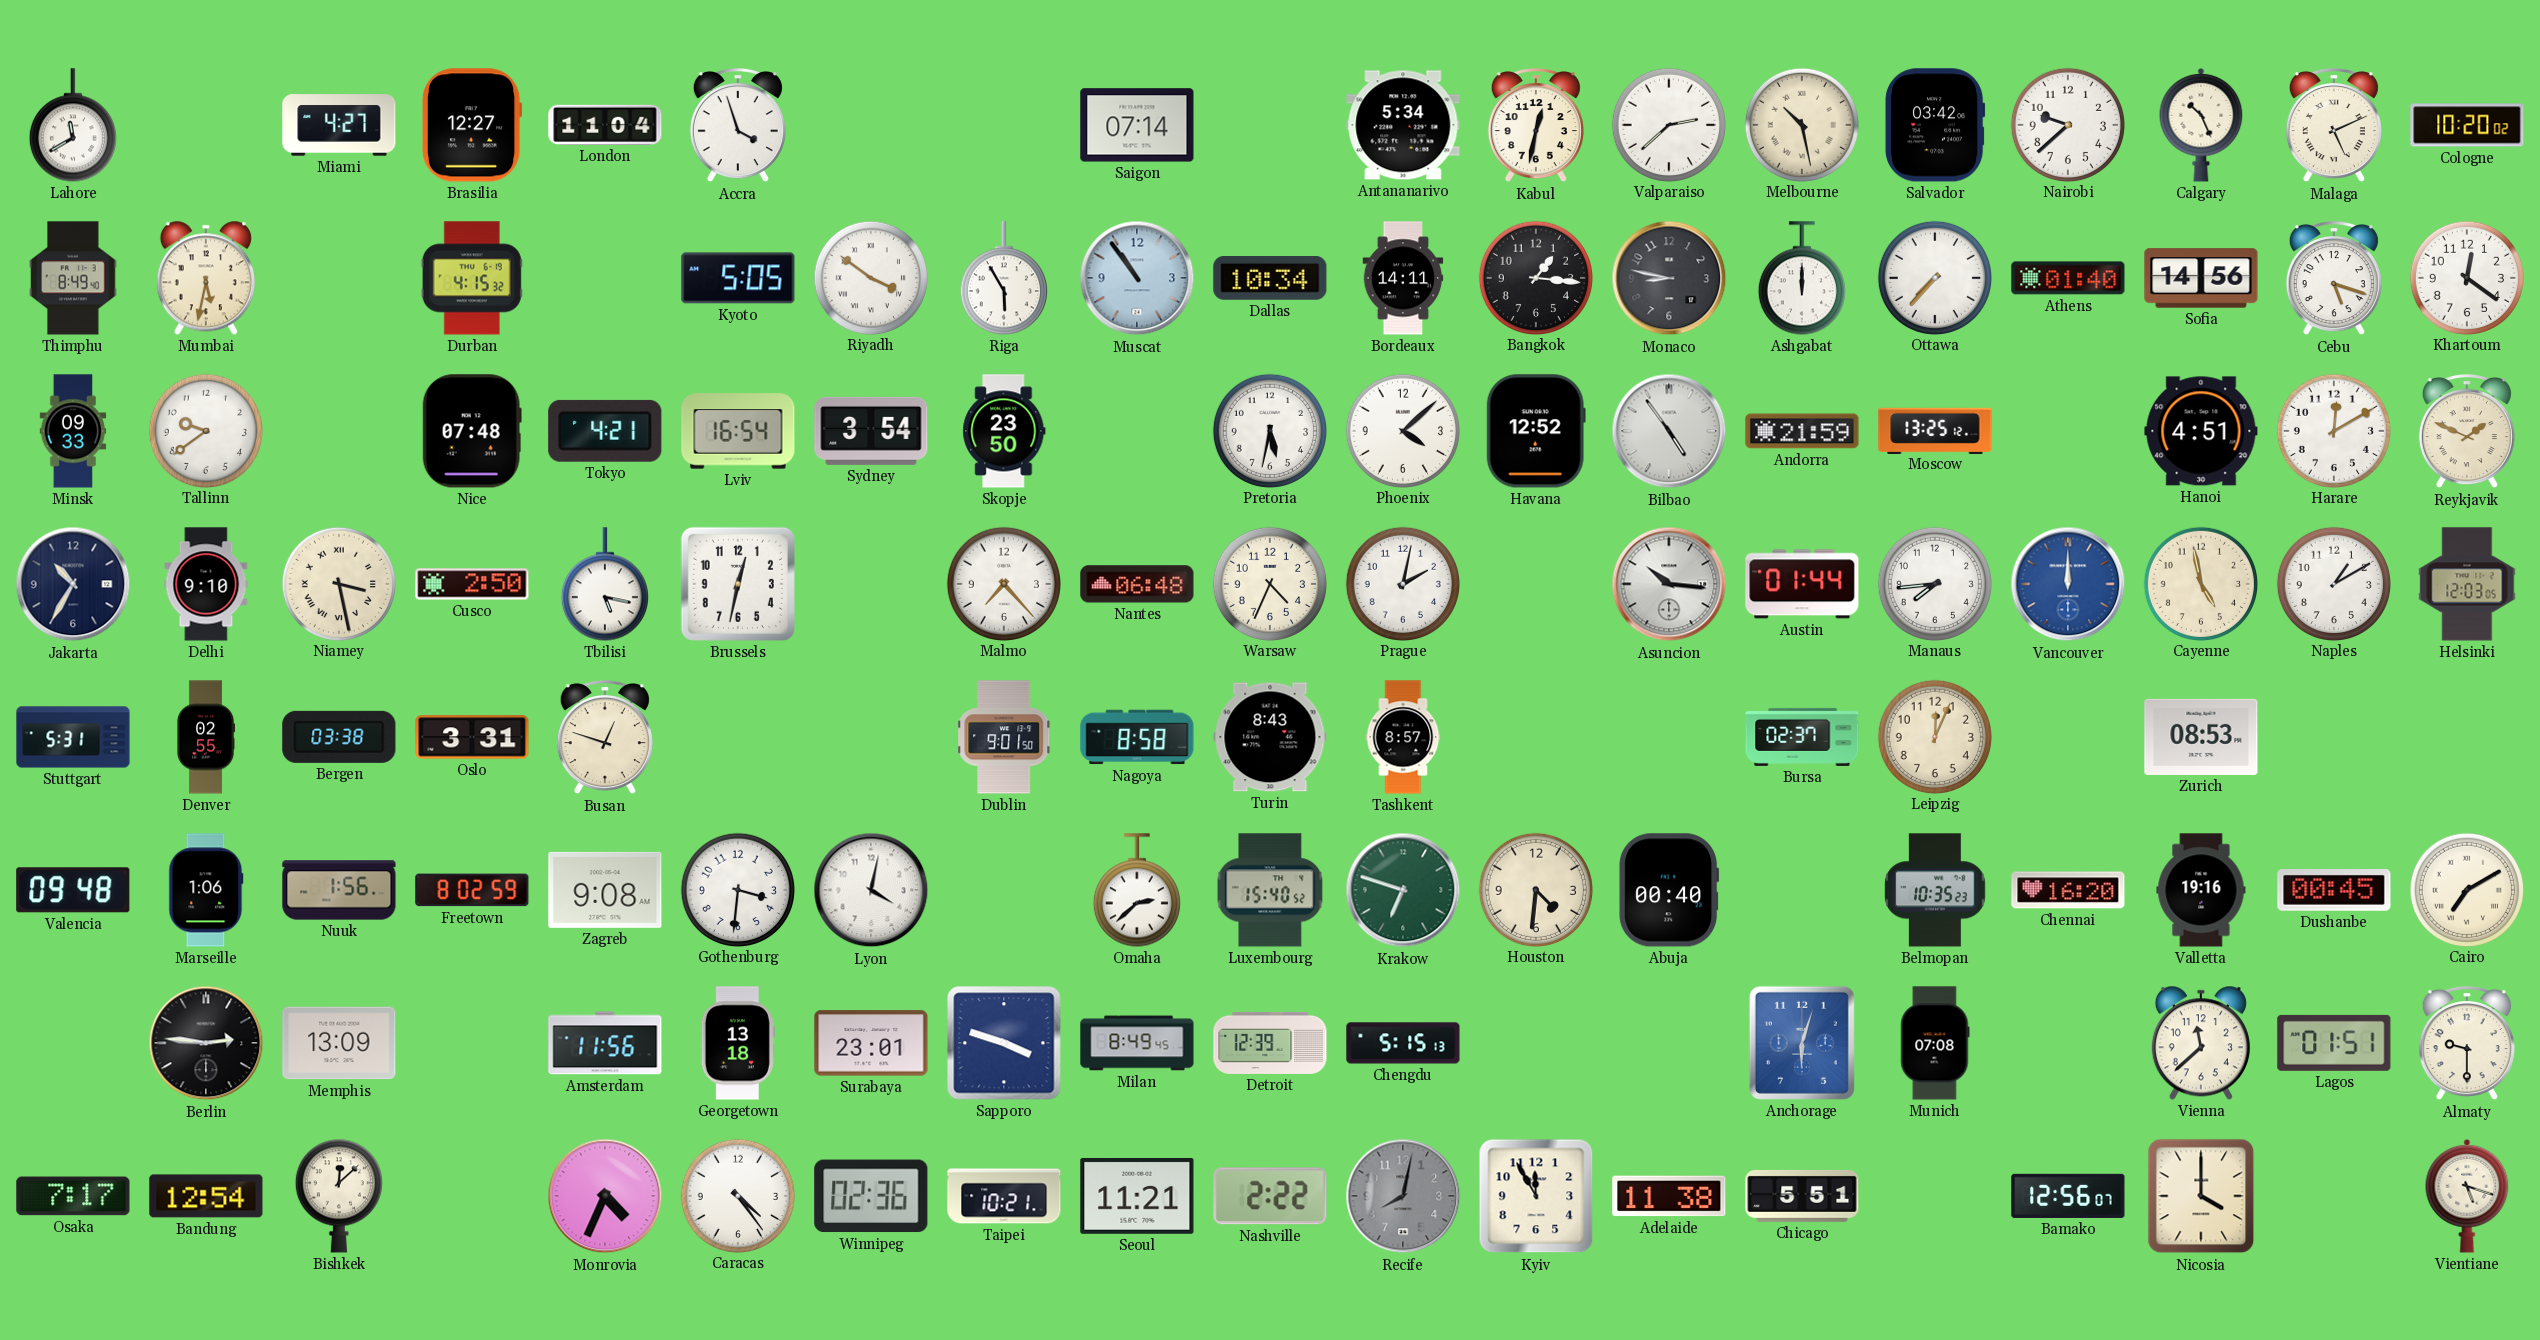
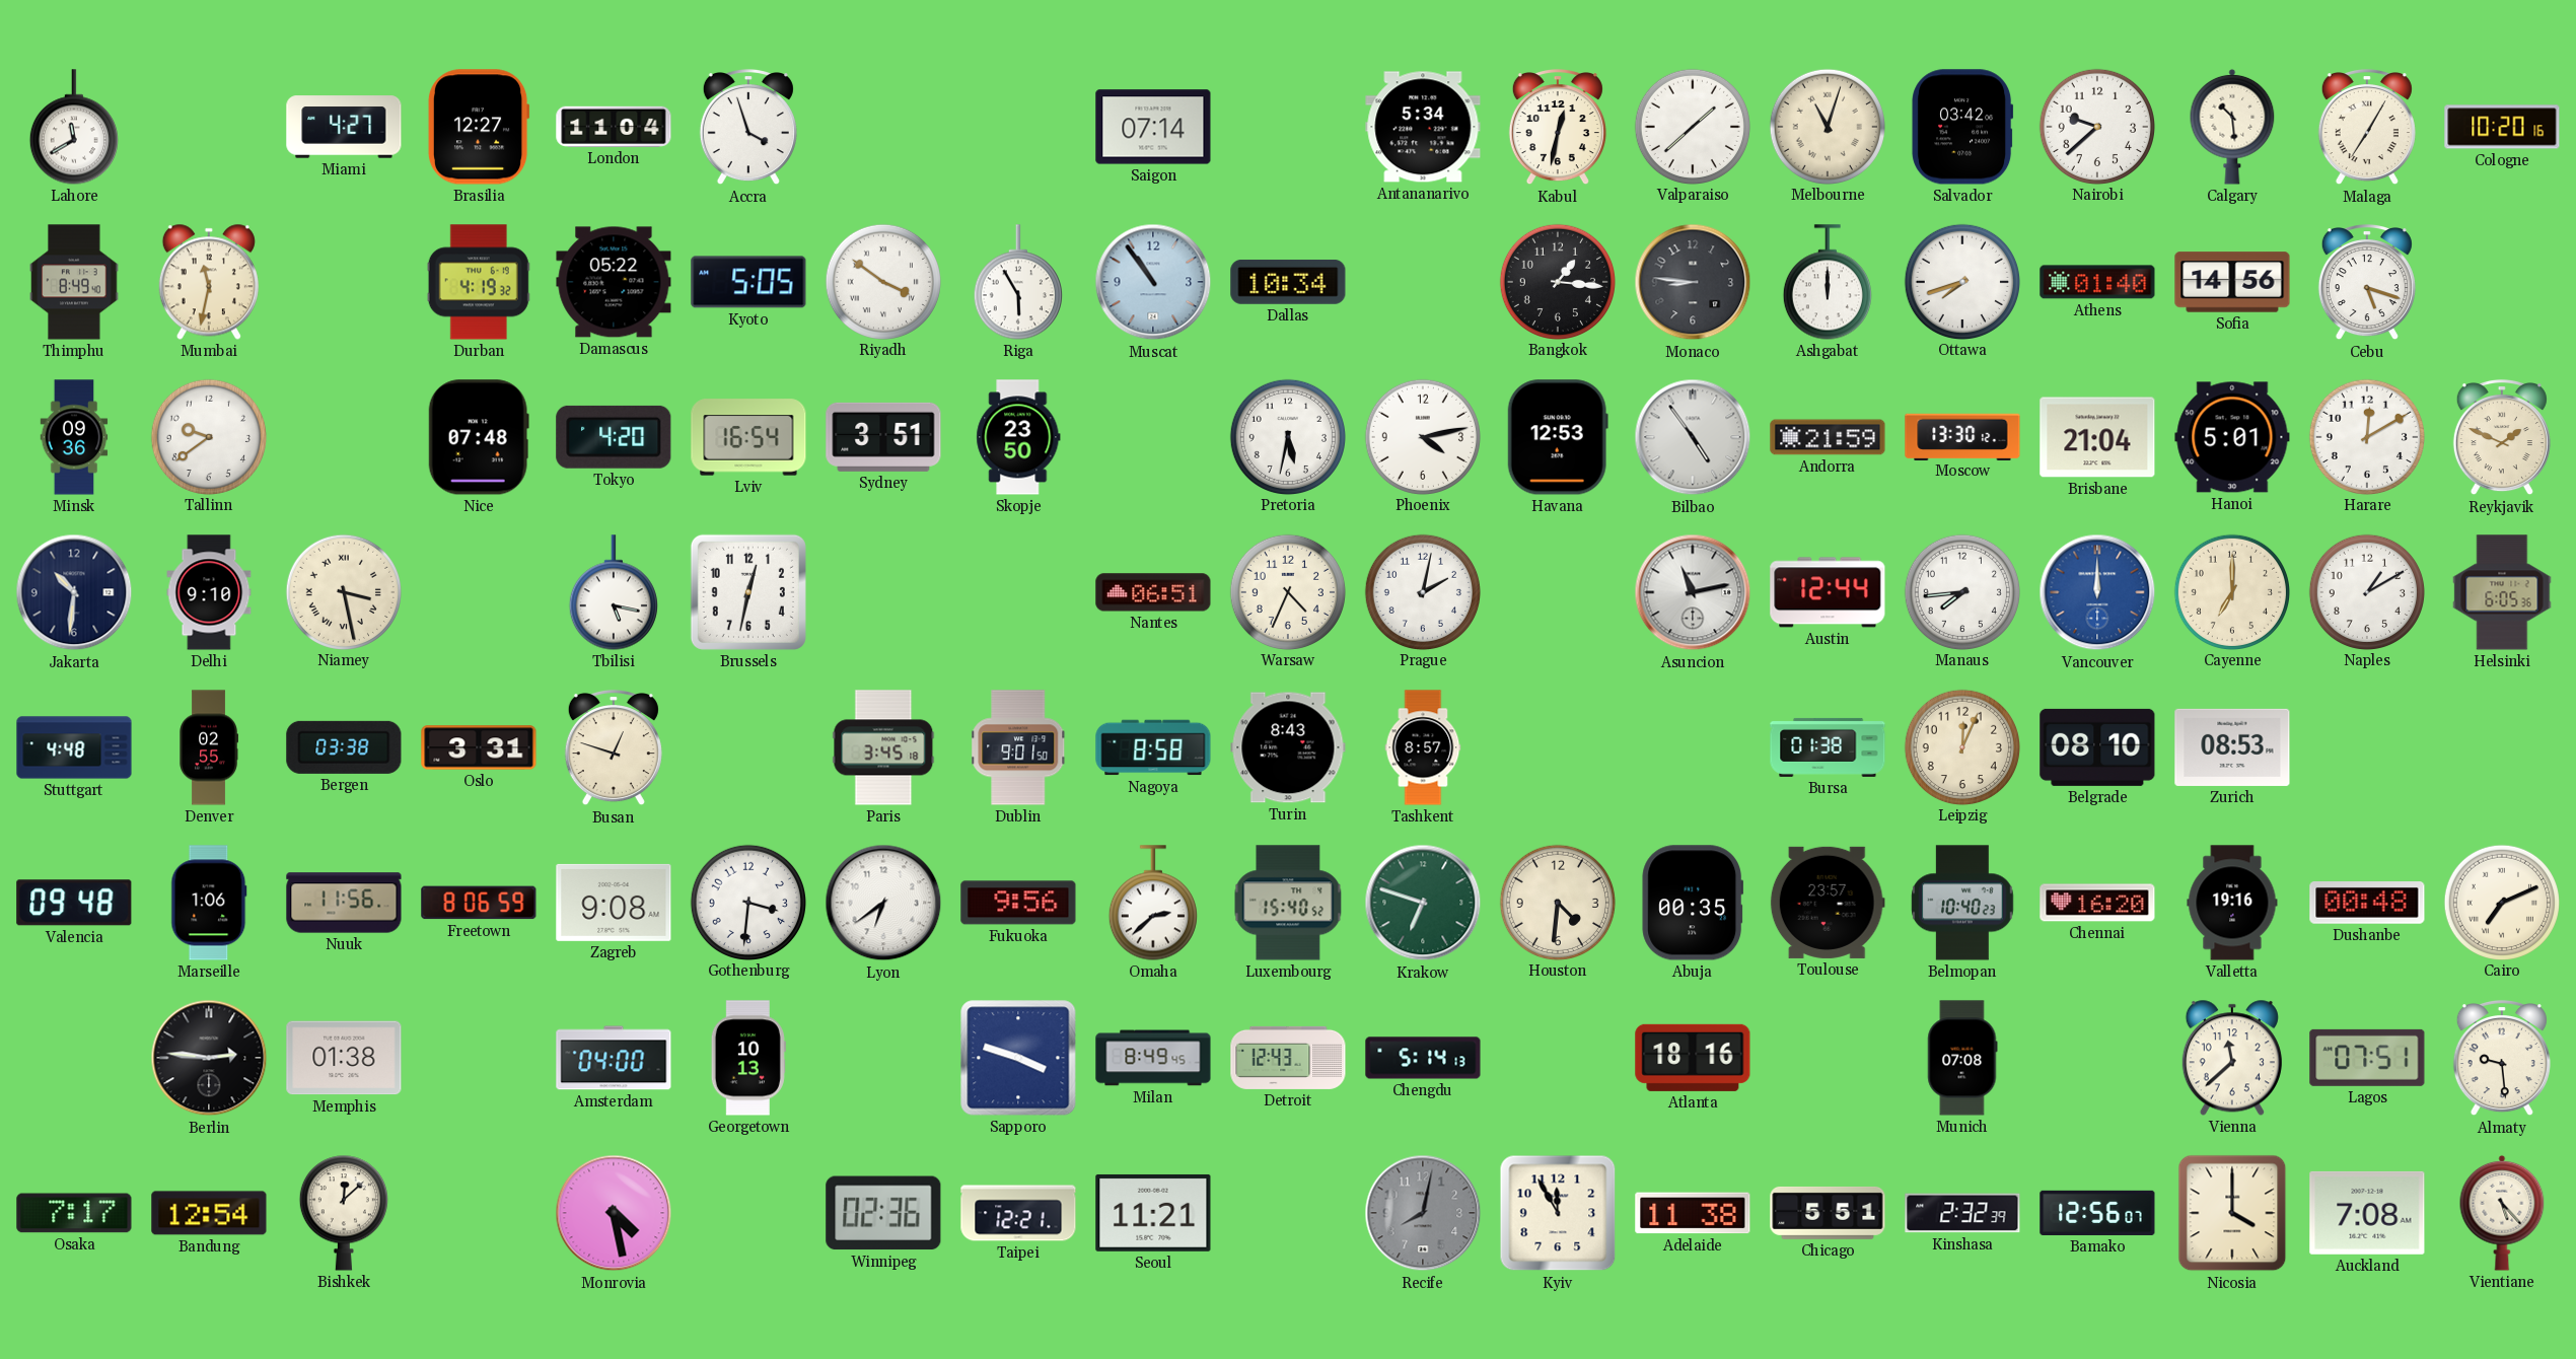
Valparaiso: 2:38 -> 1:38
Melbourne: 10:28 -> 11:03
Calgary: 10:26 -> 10:29
Malaga: 5:11 -> 7:05
Cologne: 10:20:02 -> 10:20:16
Mumbai: 5:32 -> 11:32
Durban: 4:15 -> 4:19
Damascus: none -> 05:22
Bordeaux: 14:11 -> none
Monaco: 8:47 -> 8:46
Ottawa: 7:37 -> 7:42
Khartoum: 12:21 -> none
Minsk: 09:33 -> 09:36
Tokyo: 4:21 -> 4:20
Sydney: 3:54 -> 3:51
Phoenix: 4:08 -> 4:13
Havana: 12:52 -> 12:53
Moscow: 13:25 -> 13:30
Brisbane: none -> 21:04
Hanoi: 4:51 -> 5:01
Jakarta: 10:35 -> 10:31
Cusco: 2:50 -> none
Malmo: 7:23 -> none
Nantes: 06:48 -> 06:51
Asuncion: 10:16 -> 11:13
Austin: 01:44 -> 12:44
Cayenne: 4:58 -> 7:00
Helsinki: 12:03 -> 6:05
Stuttgart: 5:31 -> 4:48
Paris: none -> 3:45
Bursa: 02:37 -> 01:38
Belgrade: none -> 08:10
Nuuk: 1:56 -> 11:56
Freetown: 8:02 -> 8:06
Lyon: 4:02 -> 6:39
Fukuoka: none -> 9:56
Abuja: 00:40 -> 00:35
Toulouse: none -> 23:57
Belmopan: 10:35 -> 10:40
Dushanbe: 00:45 -> 00:48
Cairo: 7:10 -> 7:11
Memphis: 13:09 -> 01:38
Amsterdam: 11:56 -> 04:00
Georgetown: 13:18 -> 10:13
Surabaya: 23:01 -> none
Detroit: 12:39 -> 12:43
Chengdu: 5:15 -> 5:14
Atlanta: none -> 18:16
Anchorage: 6:03 -> none
Lagos: 01:51 -> 07:51
Almaty: 9:30 -> 9:29
Monrovia: 4:34 -> 4:28
Caracas: 4:24 -> none
Taipei: 10:21 -> 12:21
Nashville: 2:22 -> none
Kinshasa: none -> 2:32
Auckland: none -> 7:08
Vientiane: 5:18 -> 5:23
